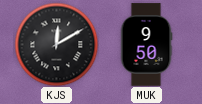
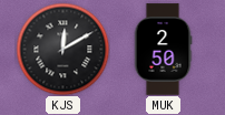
MUK: 9:50 -> 2:50
